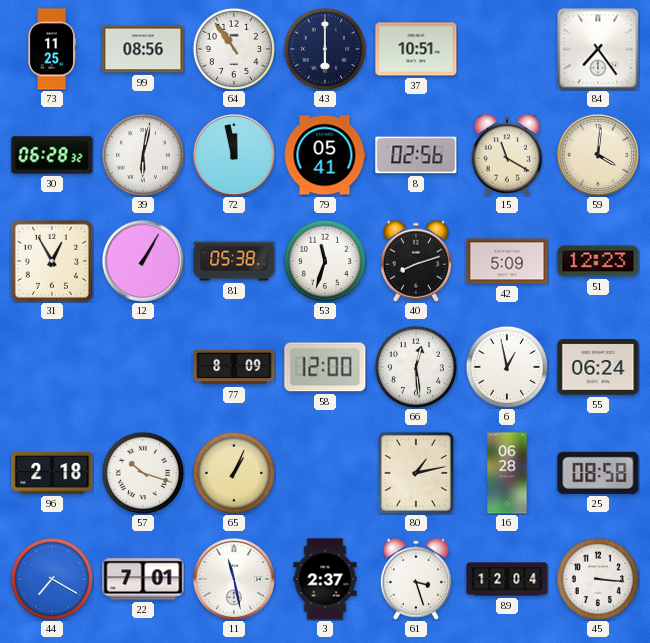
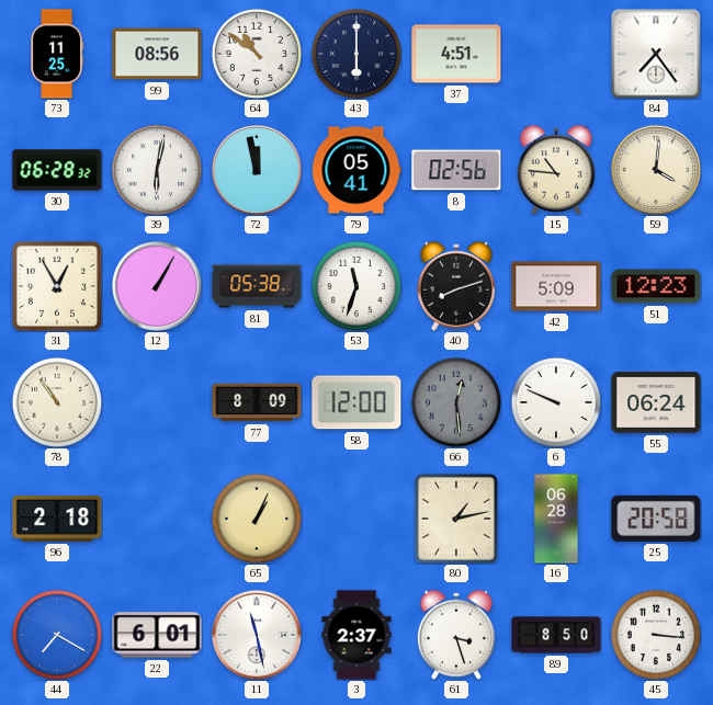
64: 10:54 -> 10:51
37: 10:51 -> 4:51
15: 11:20 -> 10:46
78: none -> 10:54
66 dial: white -> grey
6: 12:58 -> 9:49
57: 10:18 -> none
25: 08:58 -> 20:58
22: 7:01 -> 6:01
89: 12:04 -> 8:50
